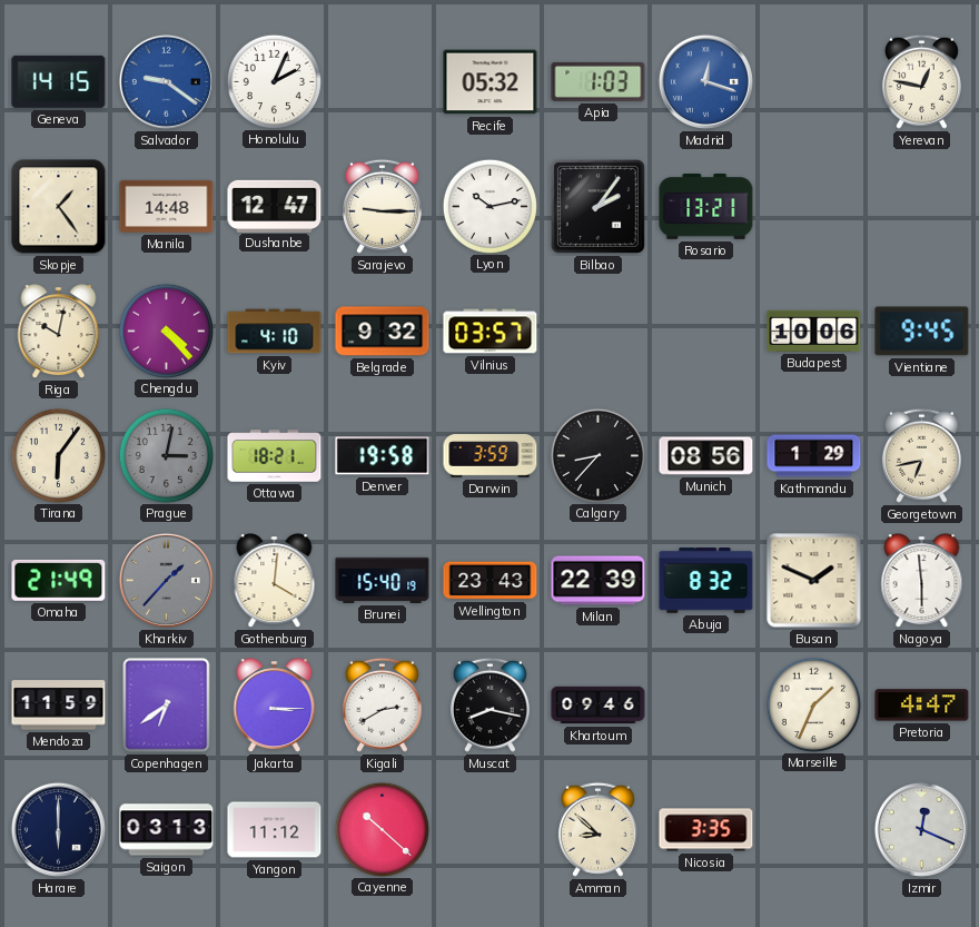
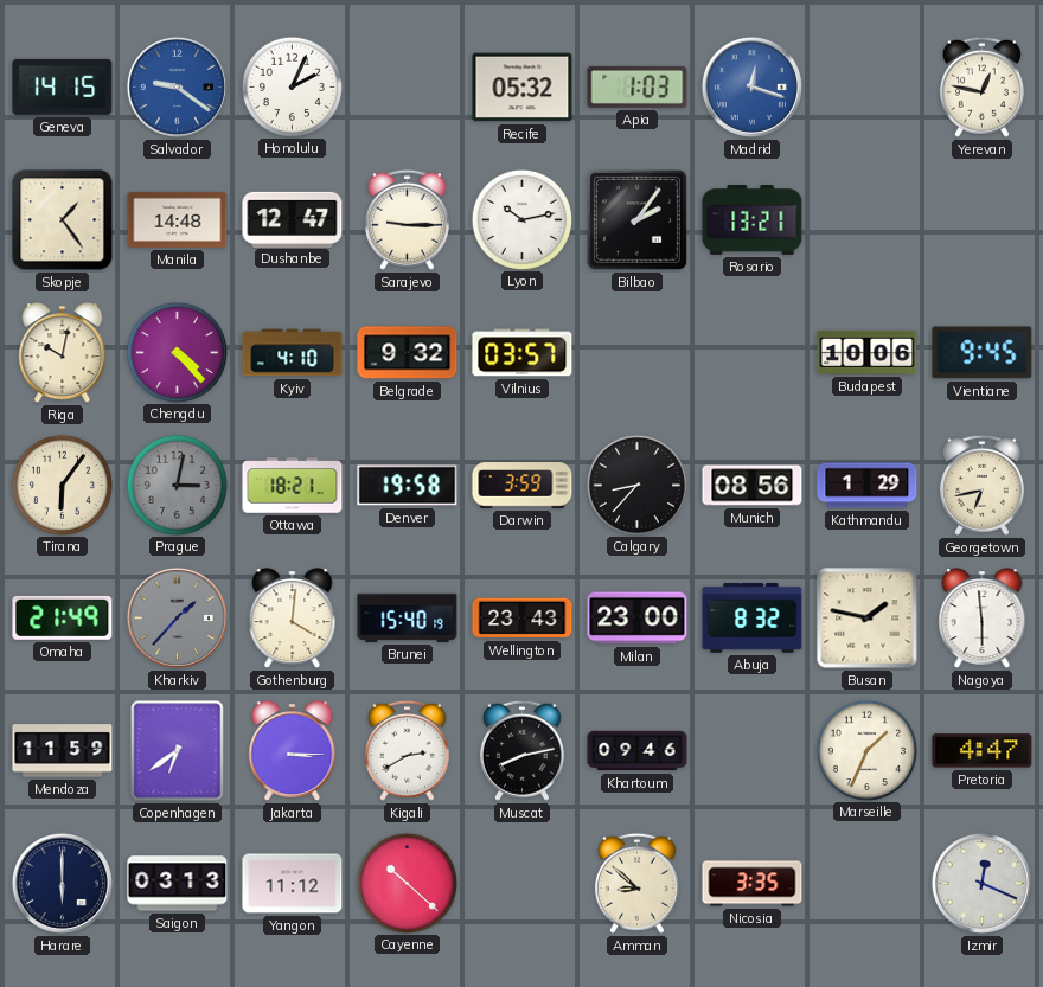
Milan: 22:39 -> 23:00
Busan: 1:49 -> 1:47
Muscat: 8:17 -> 8:13
